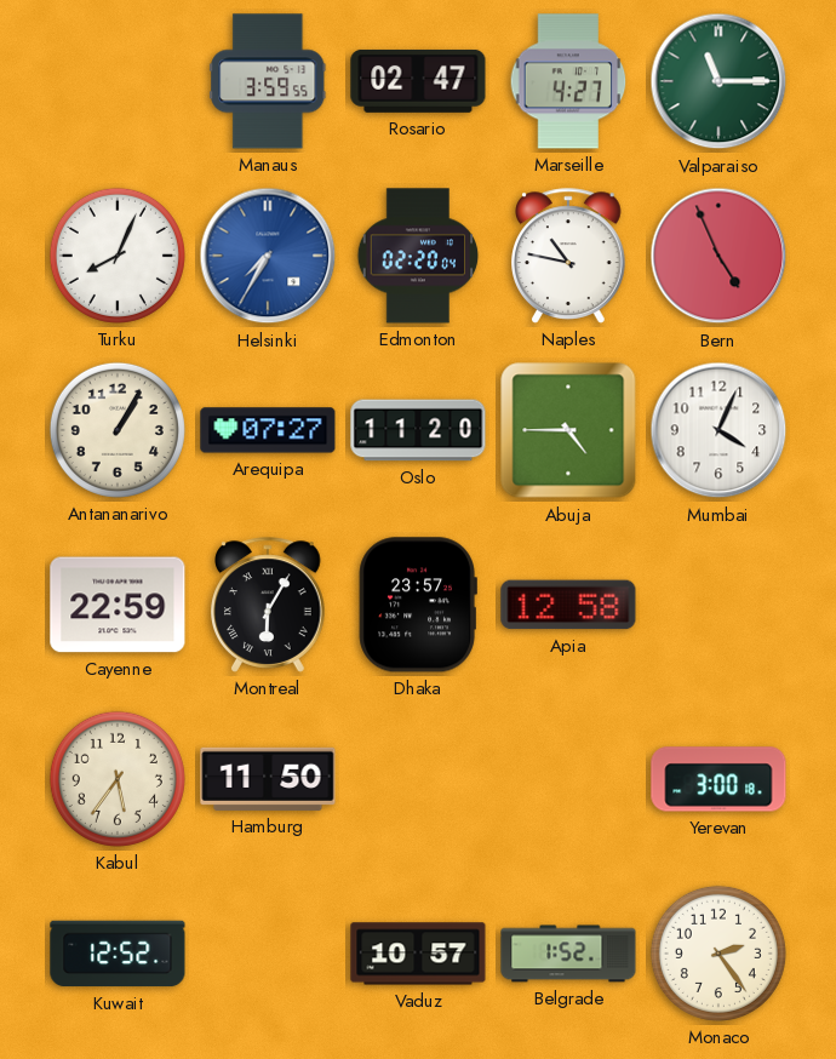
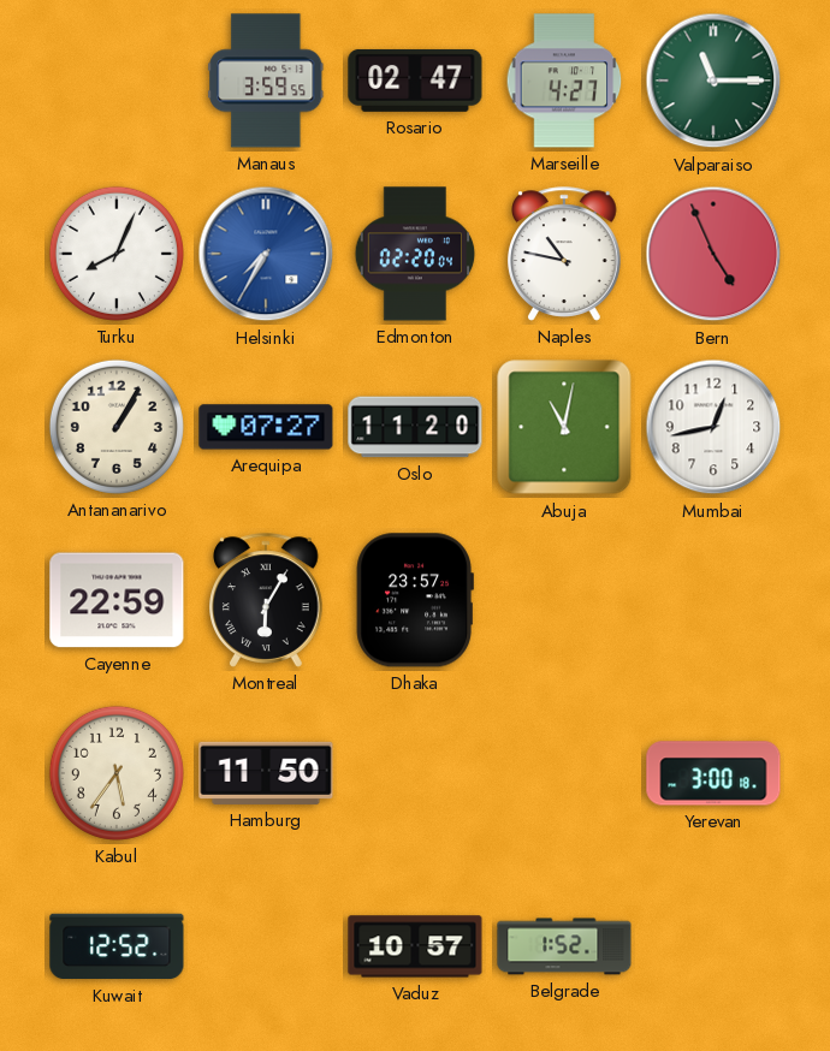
Abuja: 4:45 -> 11:02
Mumbai: 4:04 -> 12:43
Apia: 12:58 -> none
Monaco: 2:24 -> none
